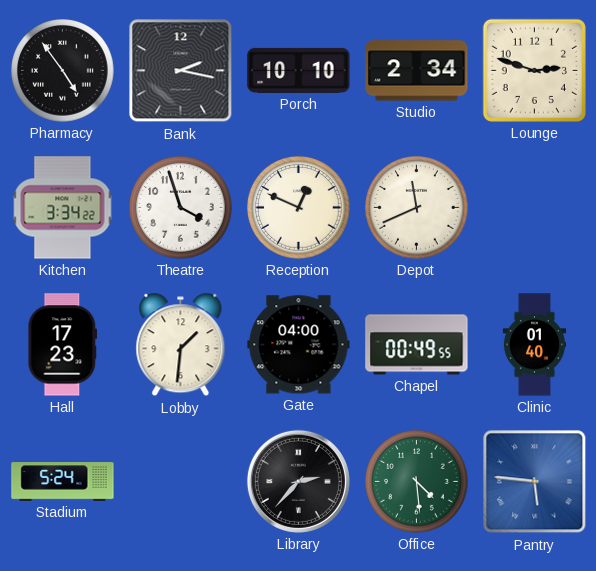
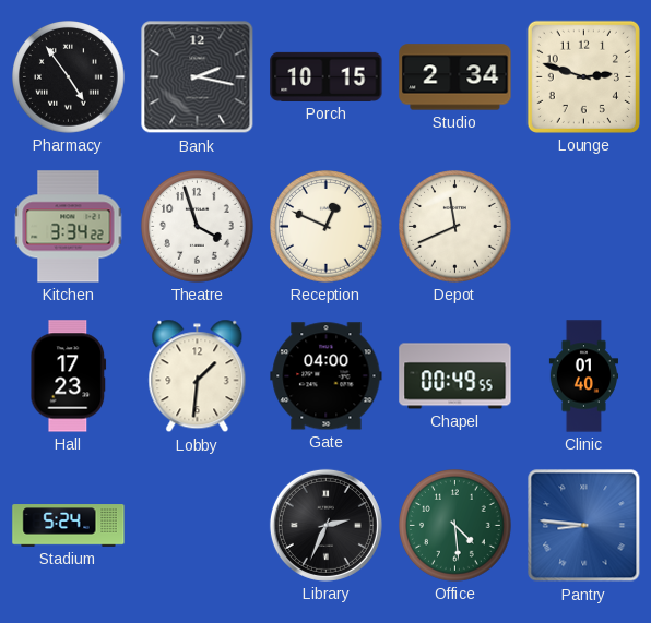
Porch: 10:10 -> 10:15
Library: 2:37 -> 2:34
Pantry: 5:46 -> 8:46
